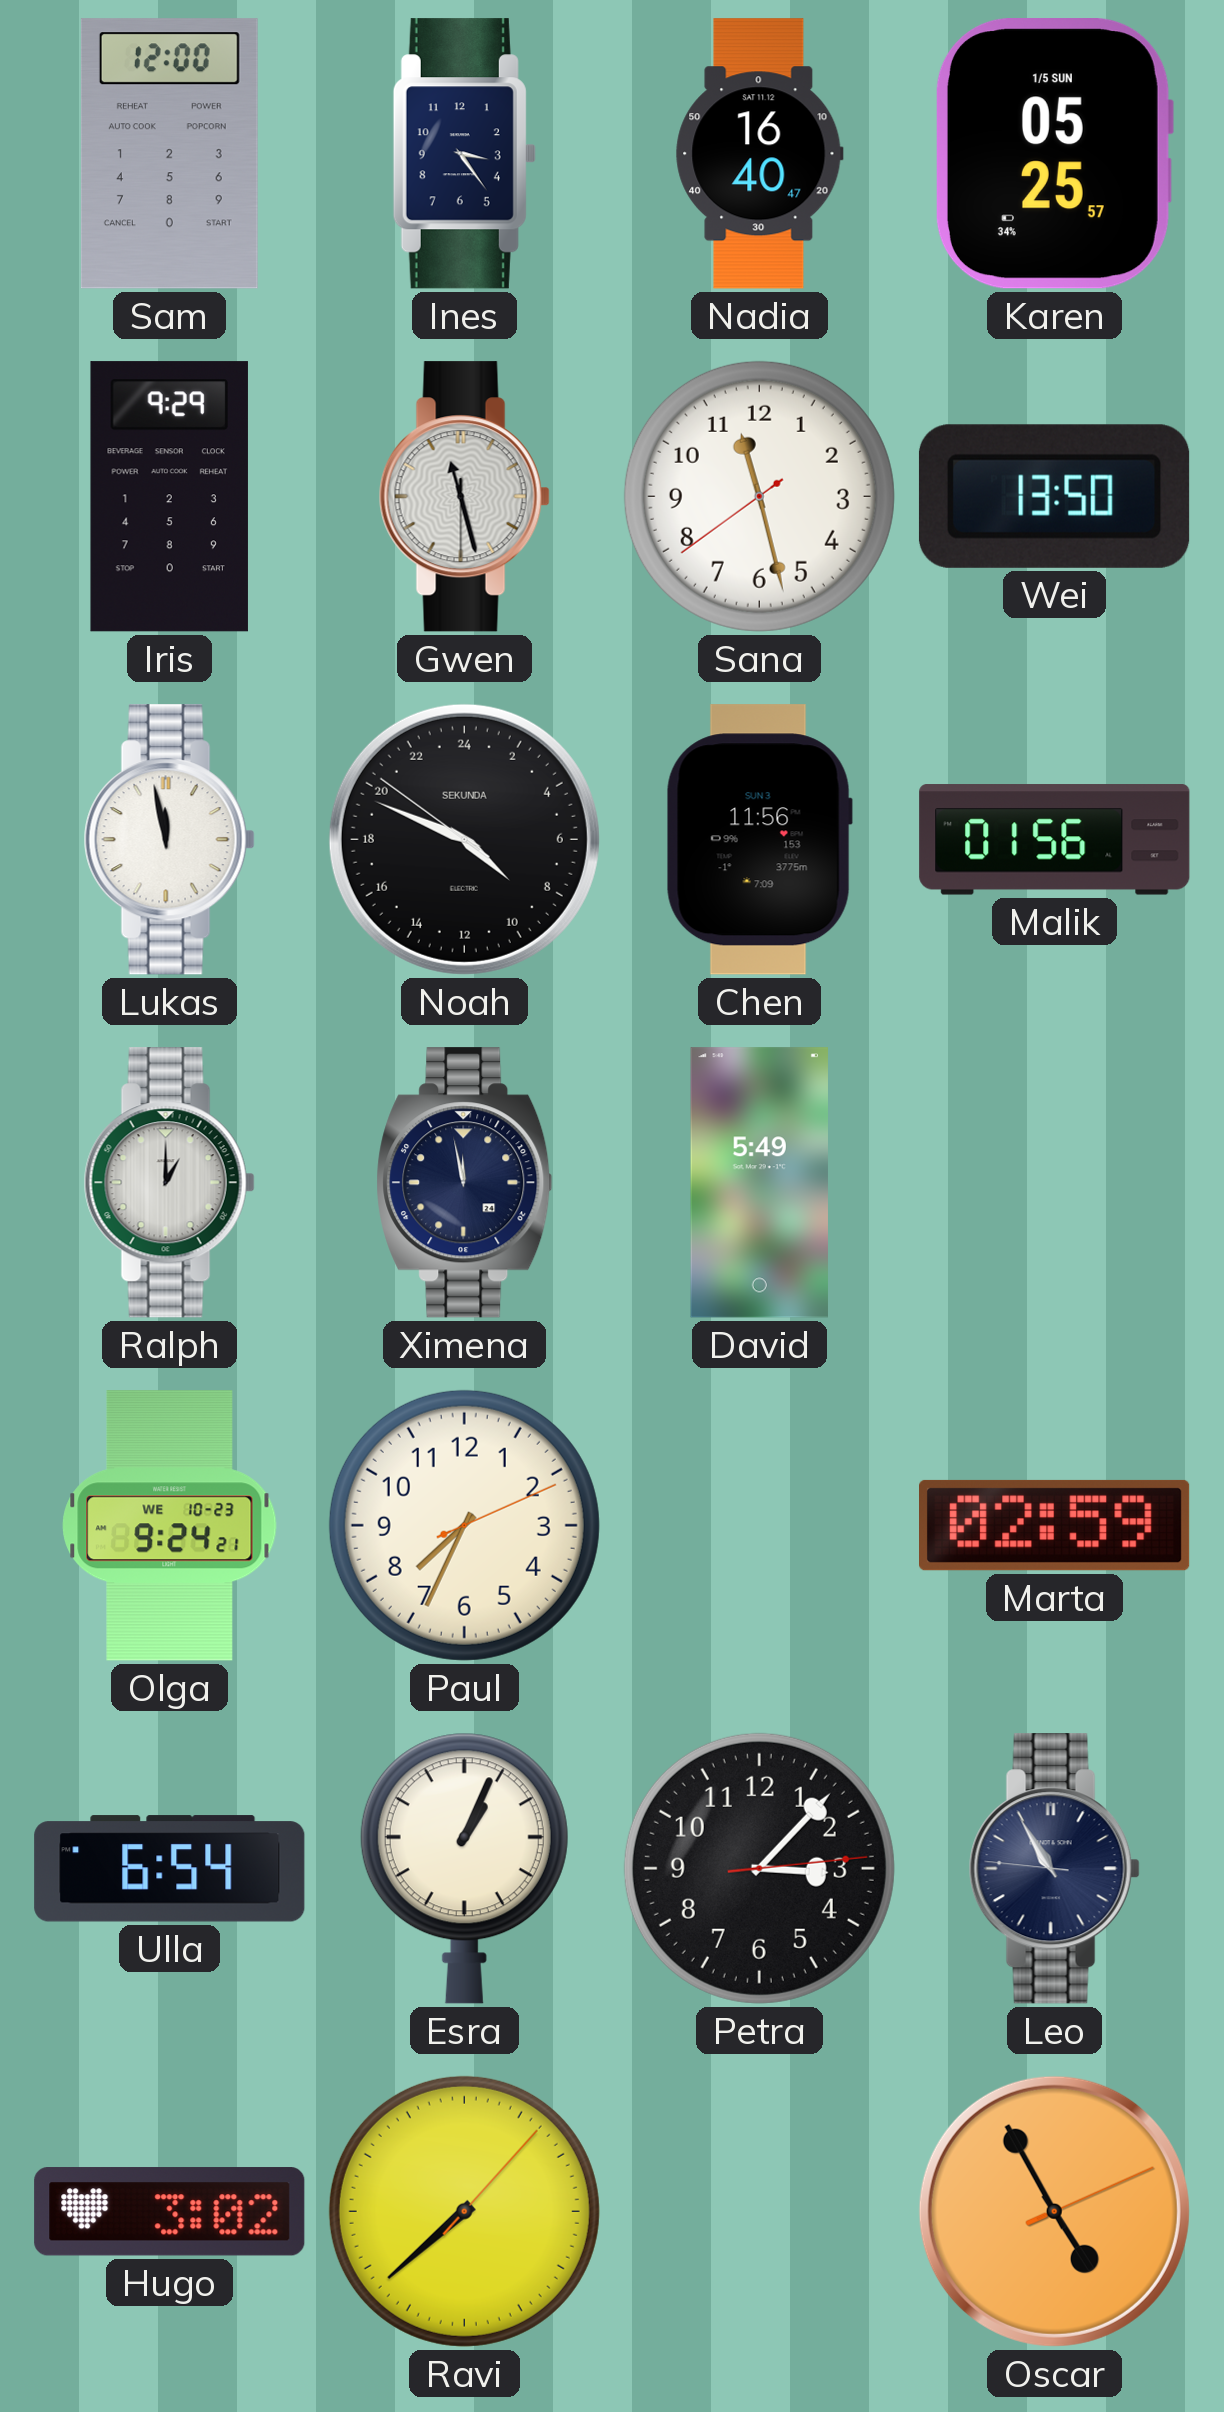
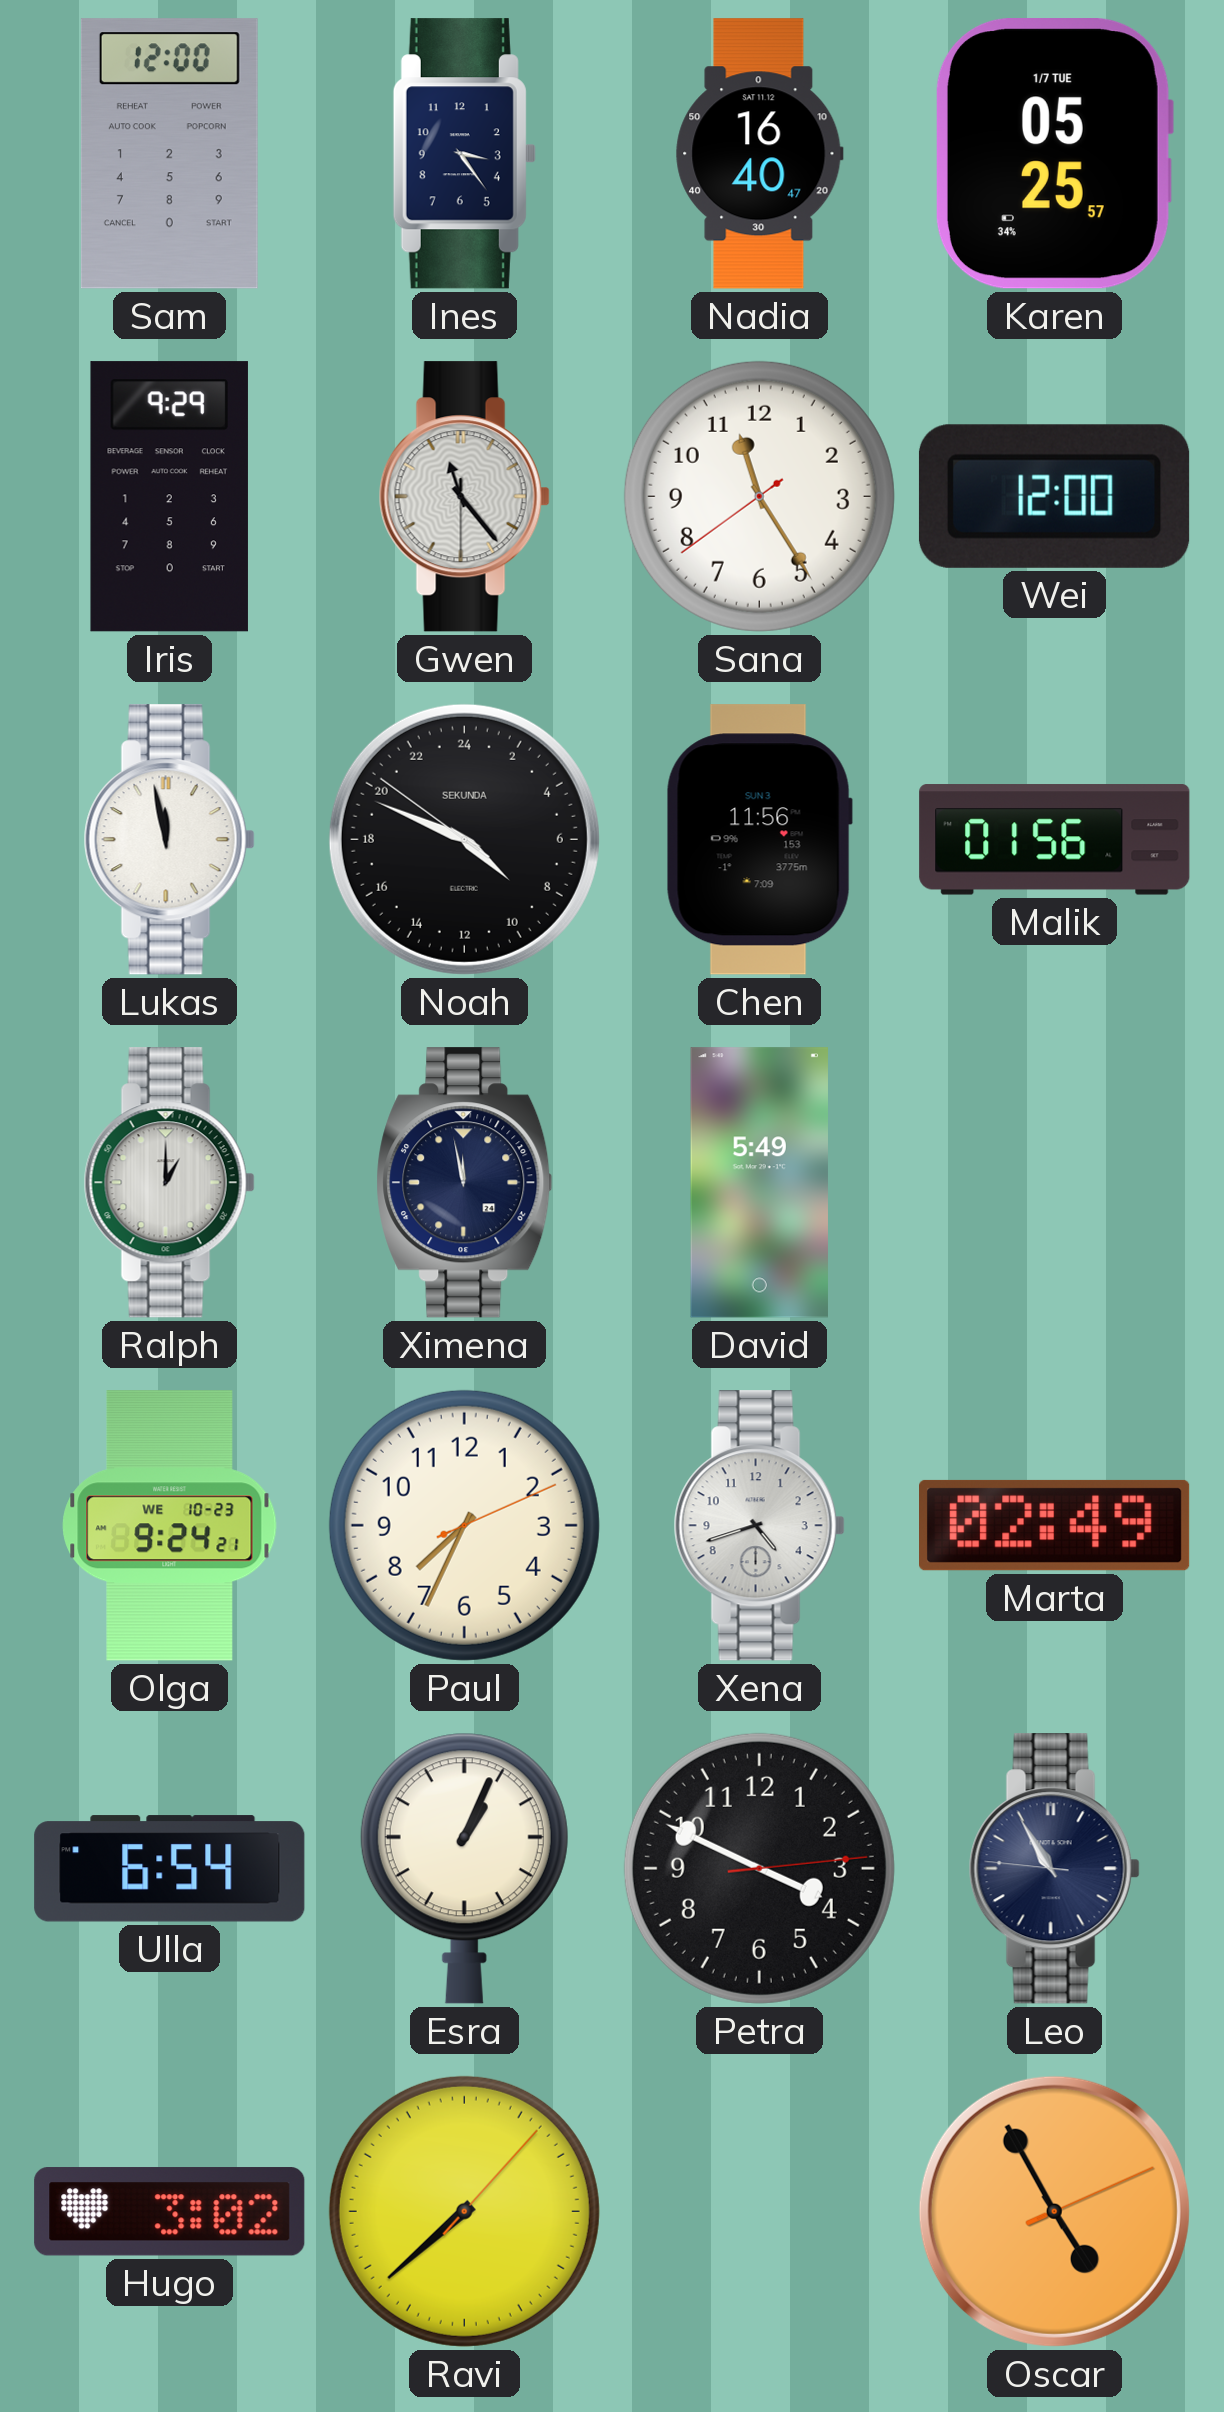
Karen date: 1/5 SUN -> 1/7 TUE
Gwen: 11:27 -> 11:23
Sana: 11:27 -> 11:24
Wei: 13:50 -> 12:00
Xena: none -> 4:42
Marta: 02:59 -> 02:49
Petra: 3:07 -> 3:49
